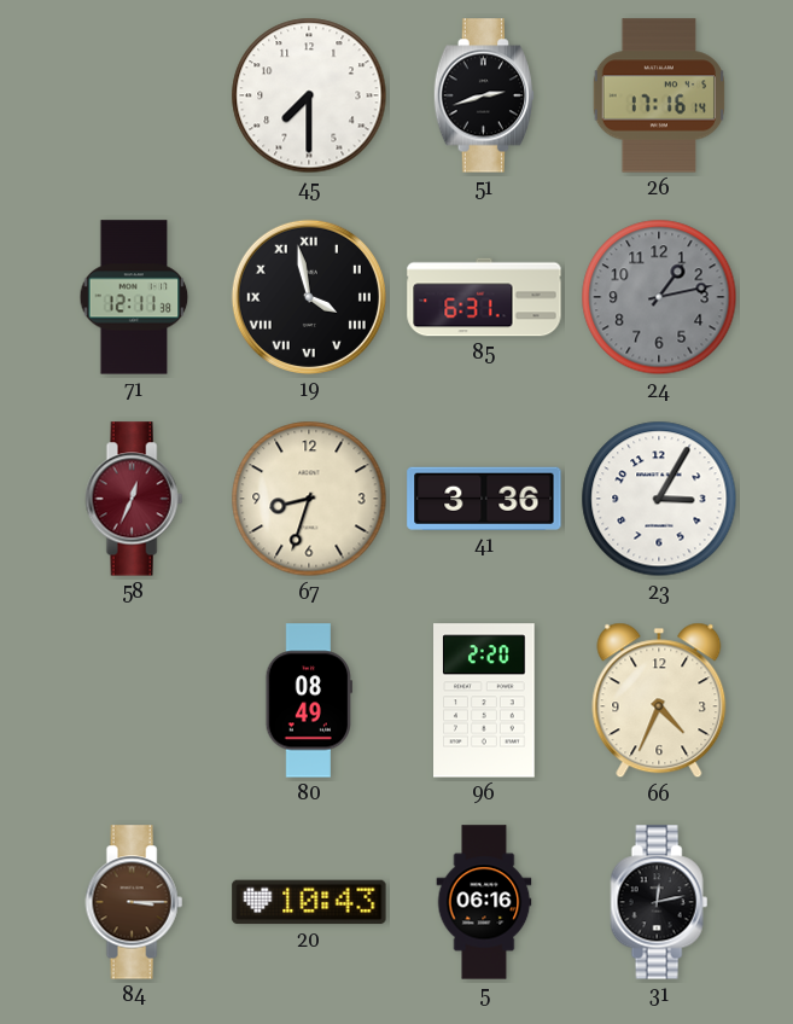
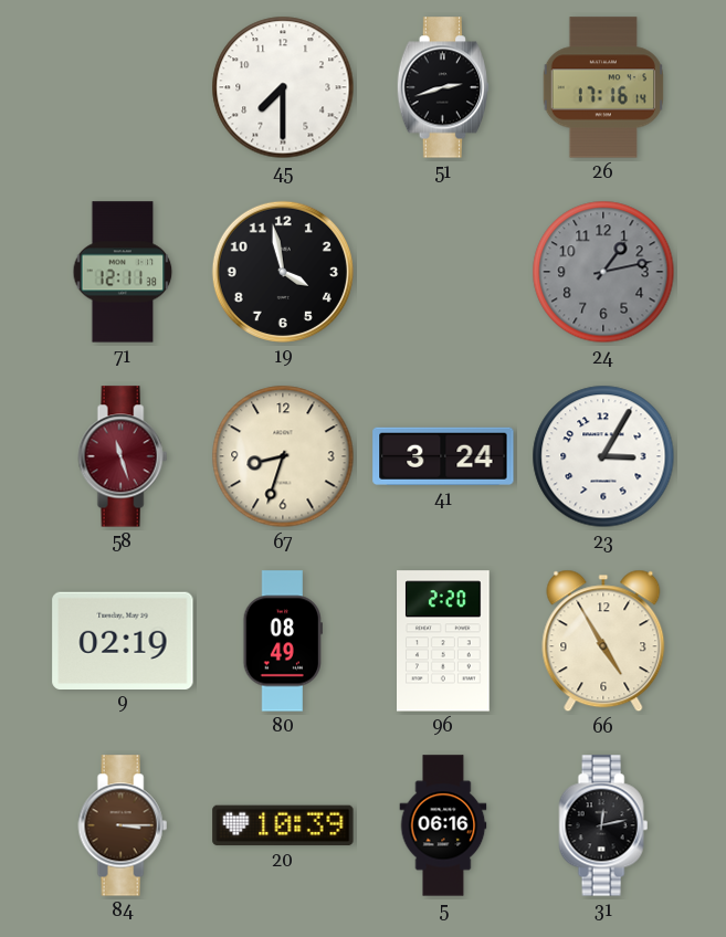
19 numerals: Roman -> Arabic
85: 6:31 -> none
58: 12:34 -> 11:27
41: 3:36 -> 3:24
9: none -> 02:19
66: 4:34 -> 4:55
20: 10:43 -> 10:39
